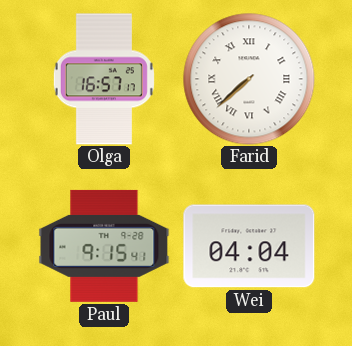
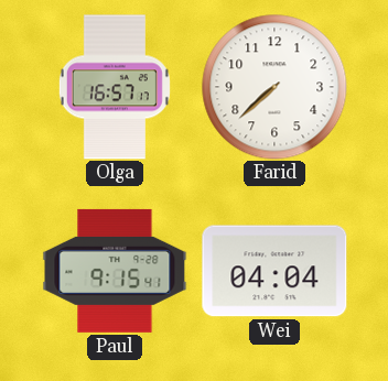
Farid numerals: Roman -> Arabic
